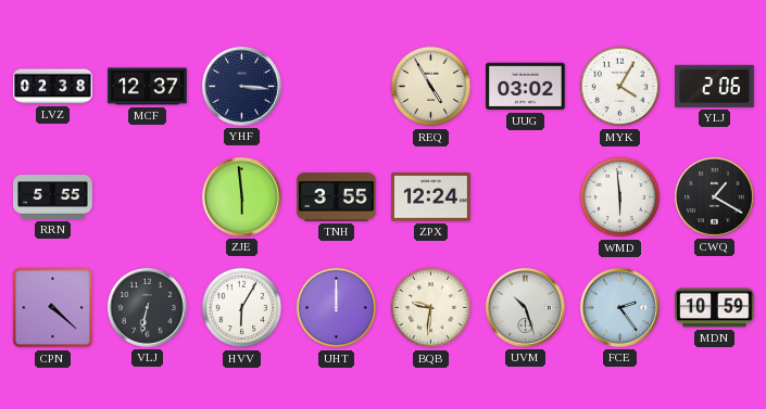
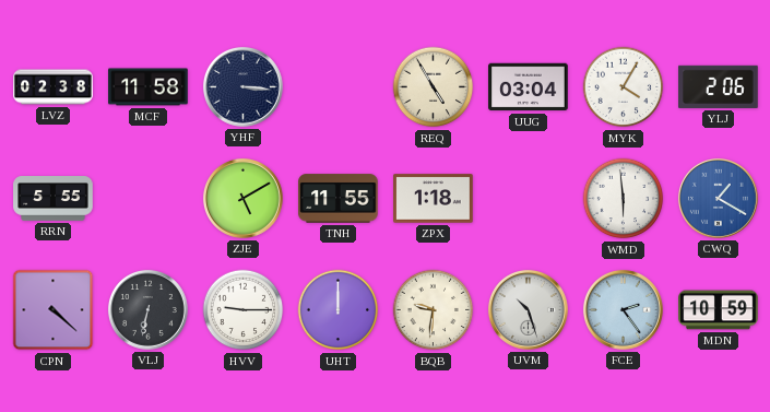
MCF: 12:37 -> 11:58
UUG: 03:02 -> 03:04
ZJE: 5:59 -> 5:10
TNH: 3:55 -> 11:55
ZPX: 12:24 -> 1:18
CWQ dial: black -> blue
HVV: 6:05 -> 9:15
